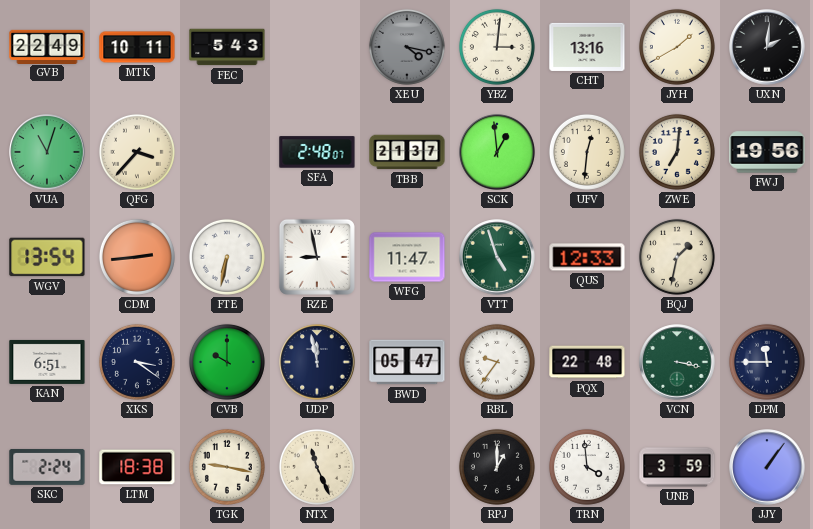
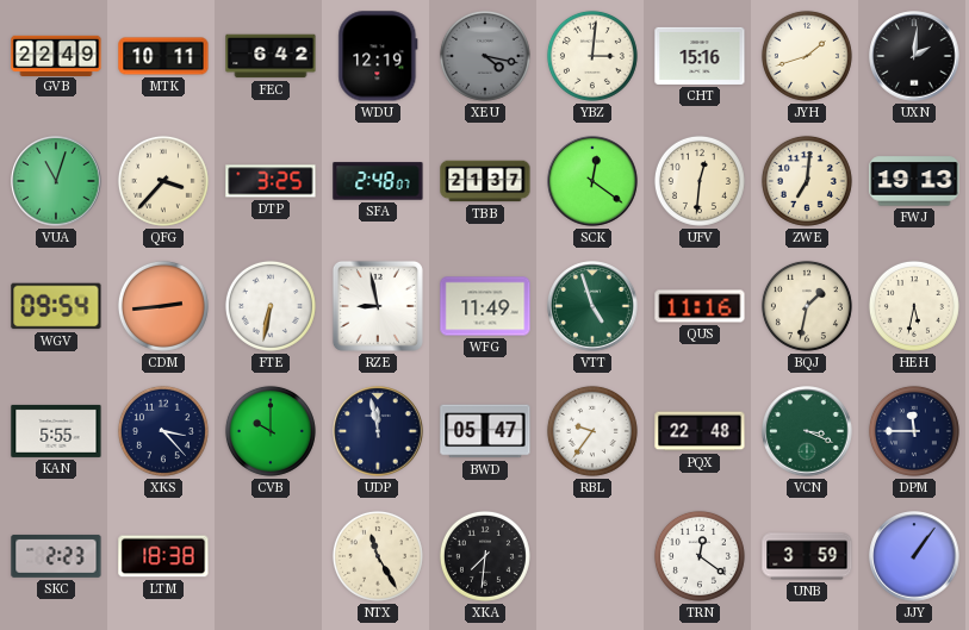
FEC: 5:43 -> 6:42
WDU: none -> 12:19
CHT: 13:16 -> 15:16
JYH: 1:40 -> 1:42
DTP: none -> 3:25
SCK: 12:59 -> 12:21
FWJ: 19:56 -> 19:13
WGV: 13:54 -> 09:54
WFG: 11:47 -> 11:49
QUS: 12:33 -> 11:16
HEH: none -> 5:32
KAN: 6:51 -> 5:55
XKS: 3:21 -> 3:23
VCN: 3:17 -> 3:19
SKC: 2:24 -> 2:23
TGK: 9:17 -> none
NTX: 11:26 -> 11:25
XKA: none -> 7:31
RPJ: 1:00 -> none
TRN: 3:59 -> 12:21
